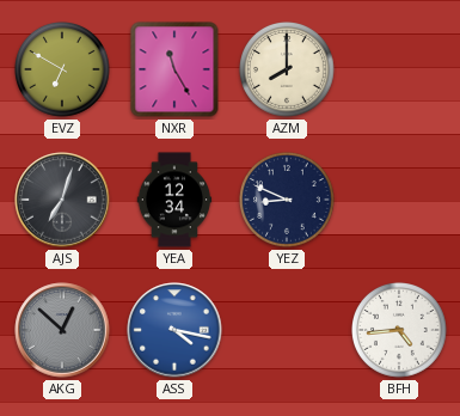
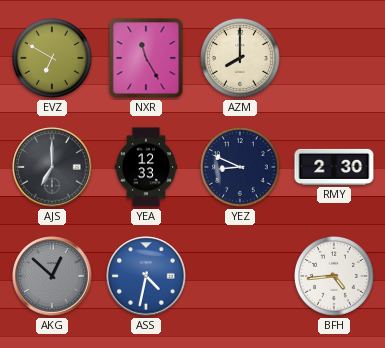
AJS: 7:03 -> 7:00
YEA: 12:34 -> 12:33
RMY: none -> 2:30
ASS: 4:17 -> 4:32
